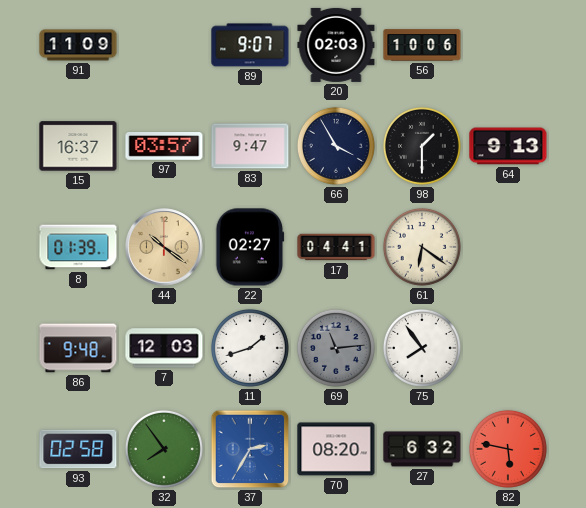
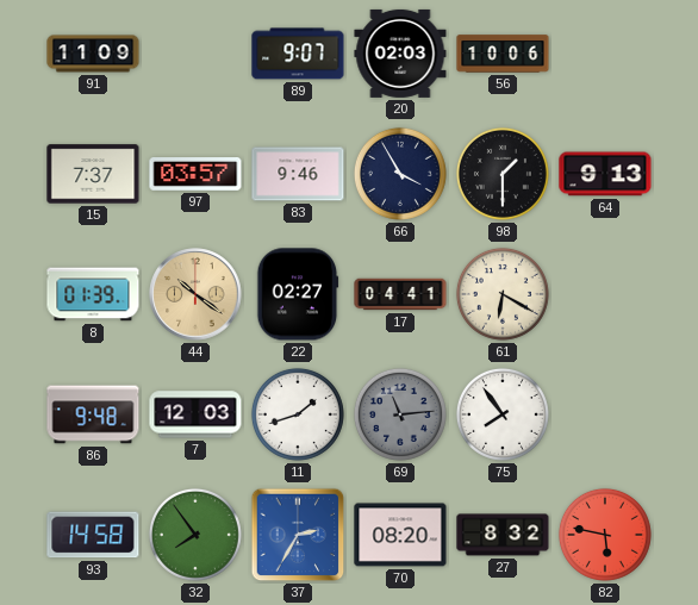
15: 16:37 -> 7:37
83: 9:47 -> 9:46
61: 6:21 -> 6:20
93: 02:58 -> 14:58
27: 6:32 -> 8:32
